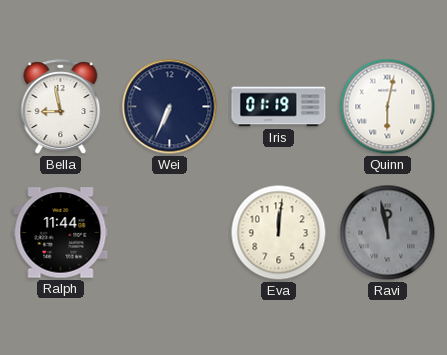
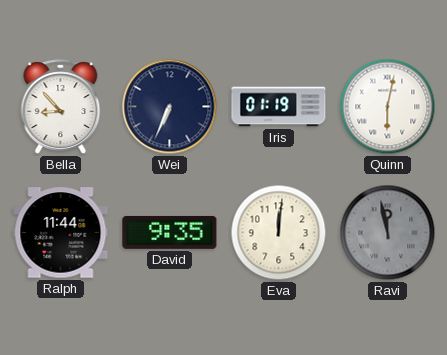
Bella: 8:58 -> 8:53
David: none -> 9:35
